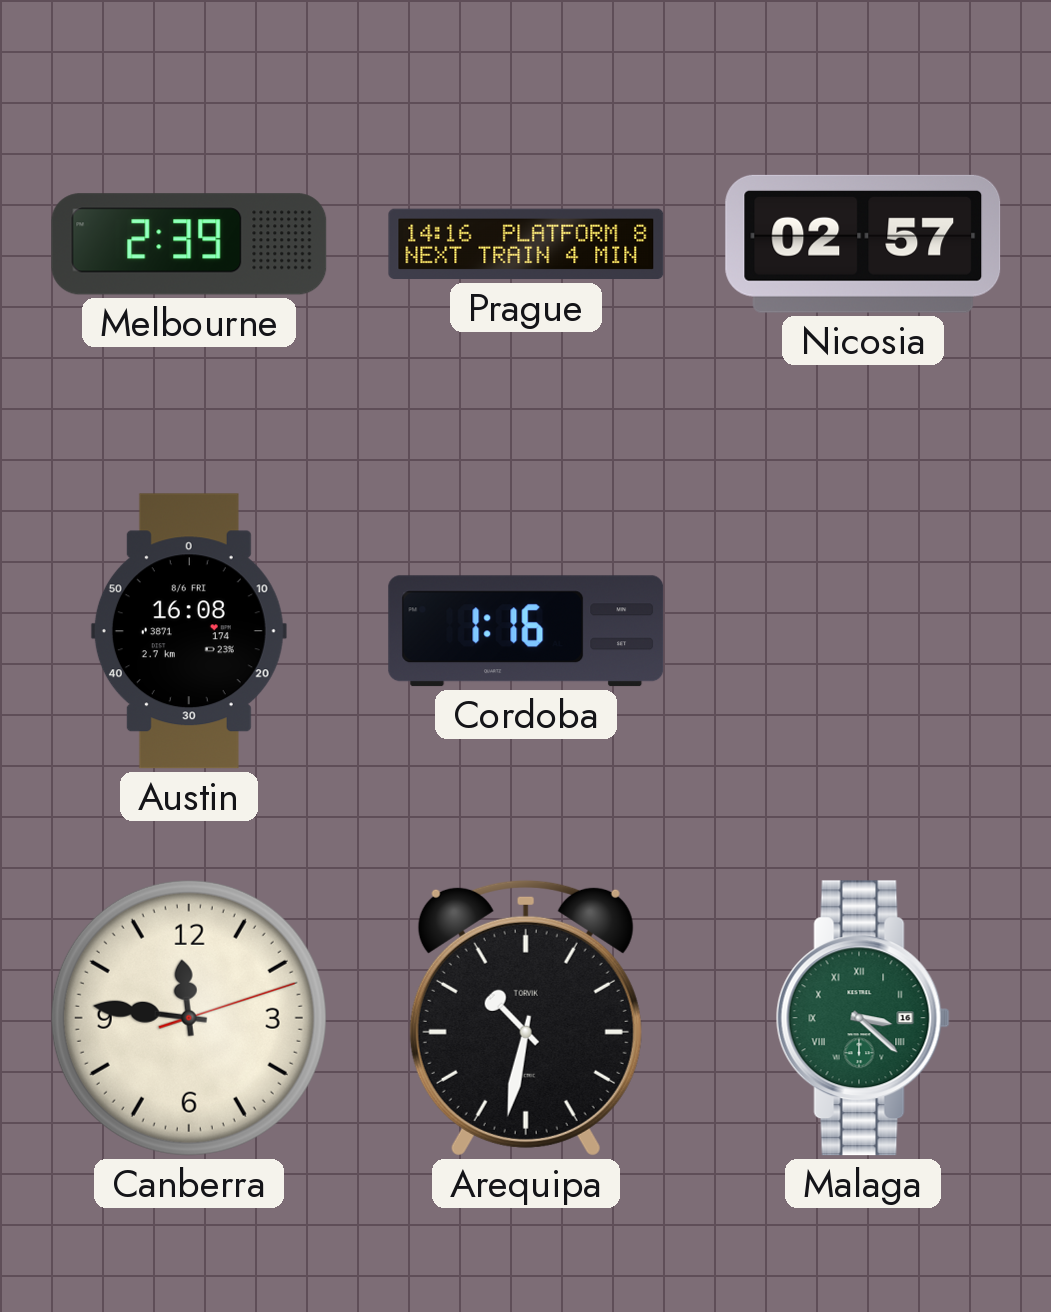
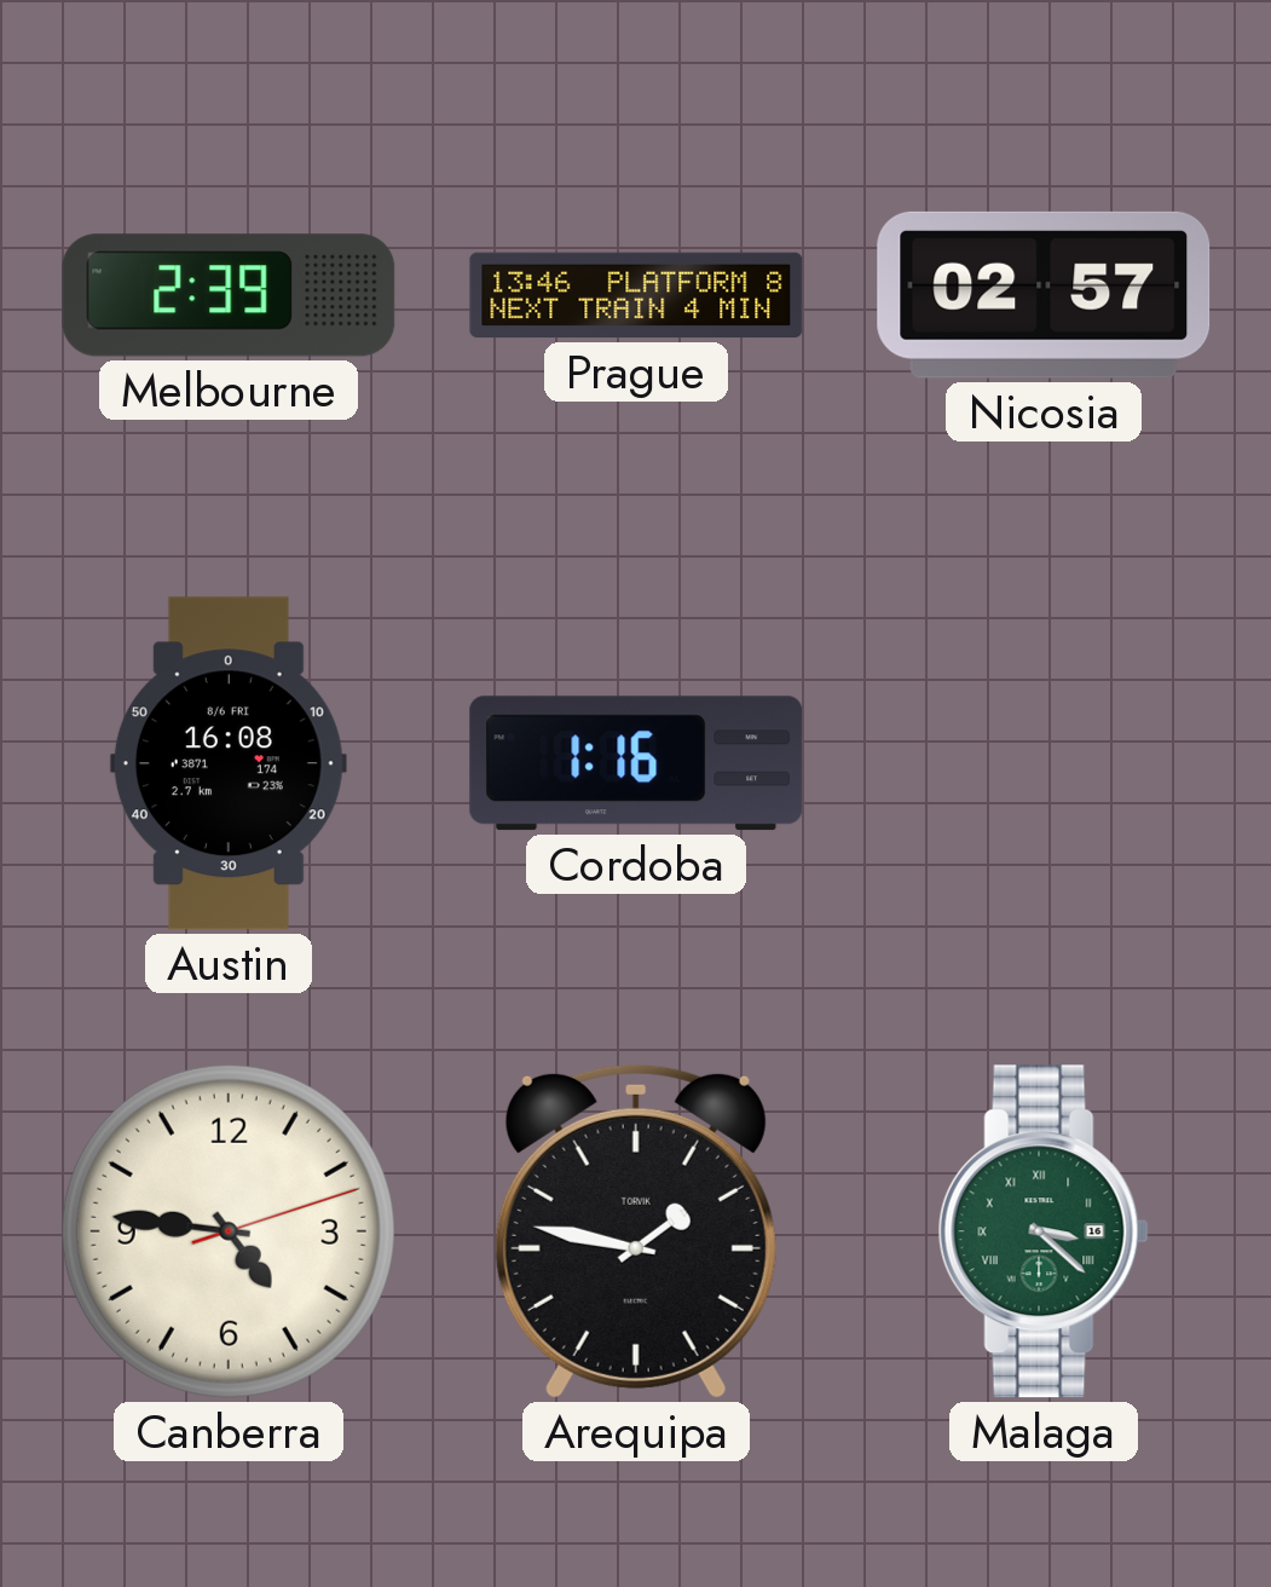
Prague: 14:16 -> 13:46
Canberra: 11:46 -> 4:46
Arequipa: 10:32 -> 1:47
